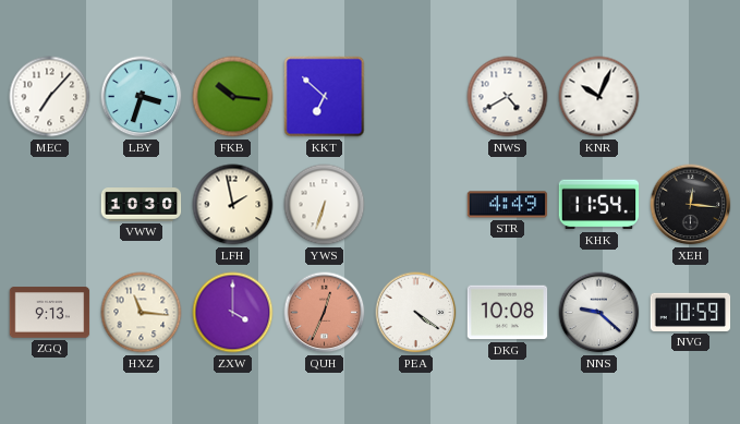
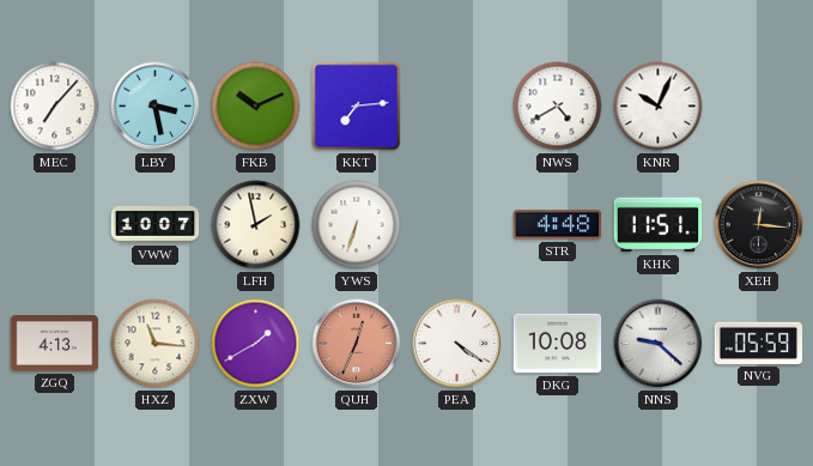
LBY: 3:33 -> 3:28
FKB: 10:16 -> 10:11
KKT: 6:52 -> 7:14
VWW: 10:30 -> 10:07
STR: 4:49 -> 4:48
KHK: 11:54 -> 11:51
ZGQ: 9:13 -> 4:13
ZXW: 4:00 -> 1:40
NVG: 10:59 -> 05:59
